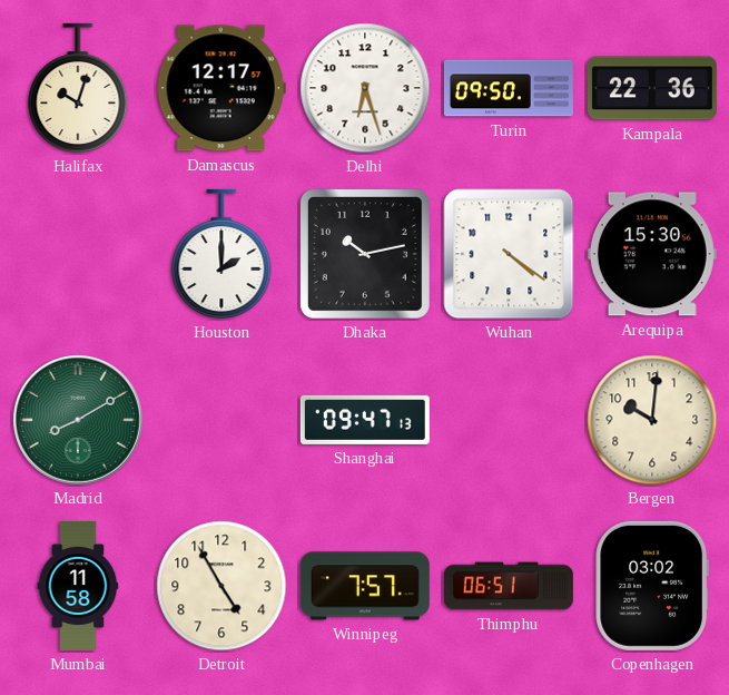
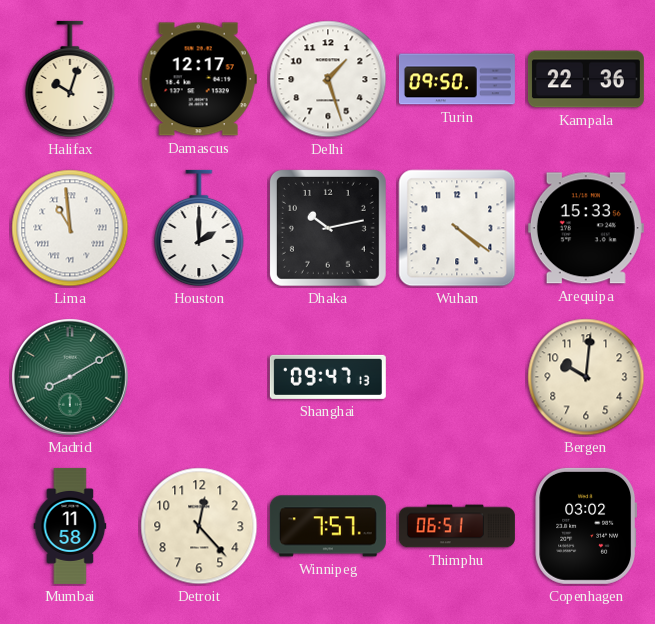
Delhi: 6:27 -> 1:27
Lima: none -> 10:59
Arequipa: 15:30 -> 15:33
Detroit: 4:55 -> 12:23
